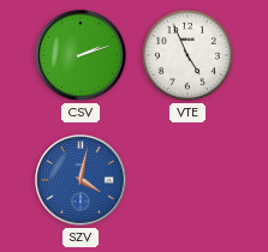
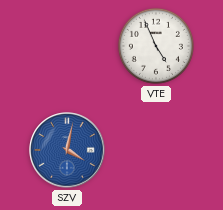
CSV: 2:12 -> none
